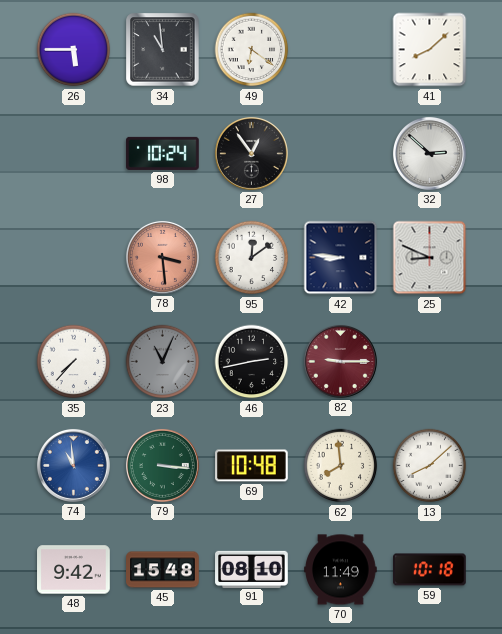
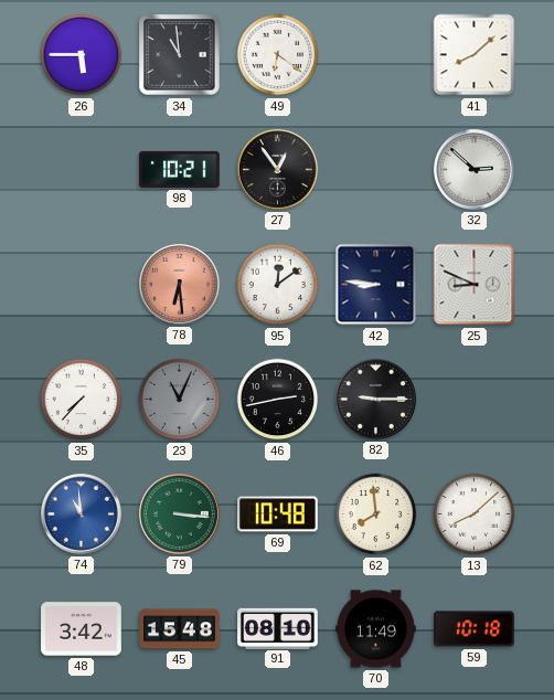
98: 10:24 -> 10:21
78: 3:29 -> 6:29
82 dial: burgundy -> black
48: 9:42 -> 3:42
